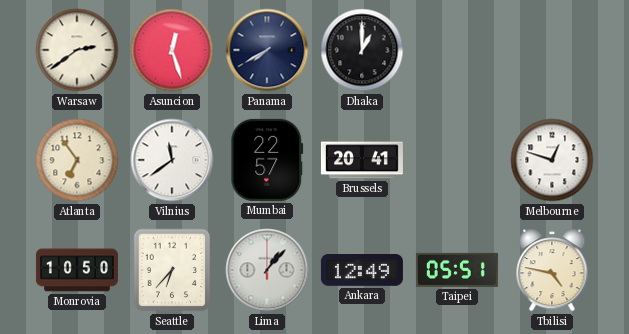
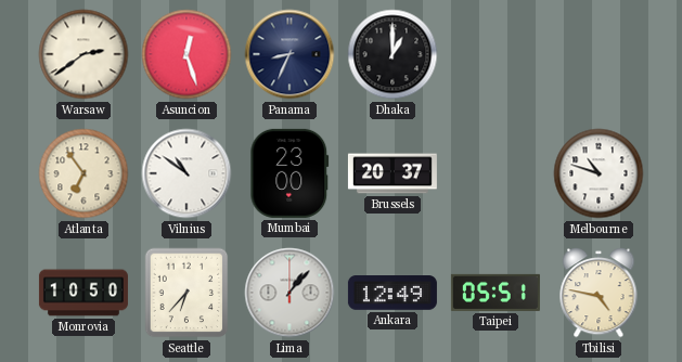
Panama: 7:40 -> 8:34
Vilnius: 11:39 -> 10:51
Mumbai: 22:57 -> 23:00
Brussels: 20:41 -> 20:37
Melbourne: 12:48 -> 10:48
